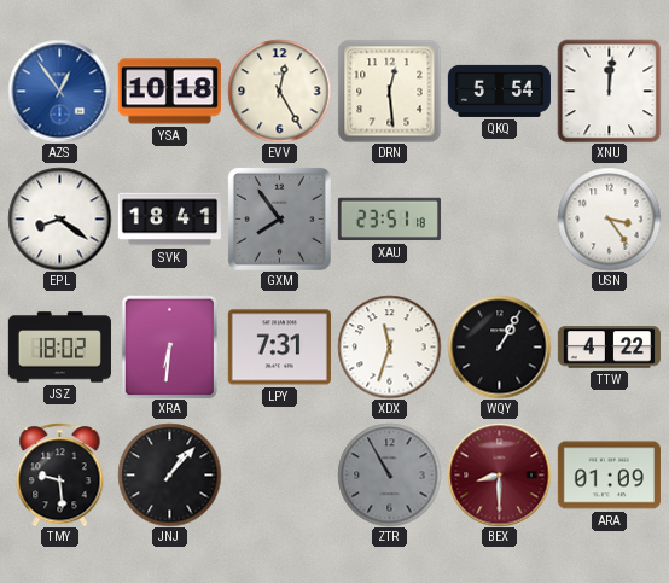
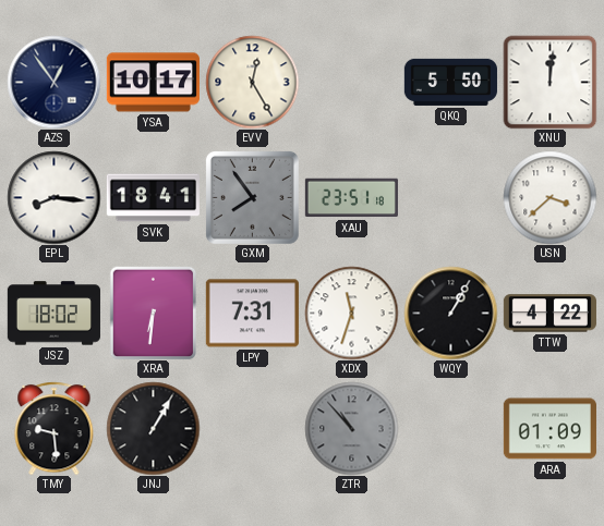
AZS dial: blue -> navy
YSA: 10:18 -> 10:17
DRN: 12:29 -> none
QKQ: 5:54 -> 5:50
EPL: 8:21 -> 8:16
USN: 3:24 -> 3:38
JNJ: 1:07 -> 1:05
ZTR: 10:55 -> 10:53
BEX: 8:30 -> none
